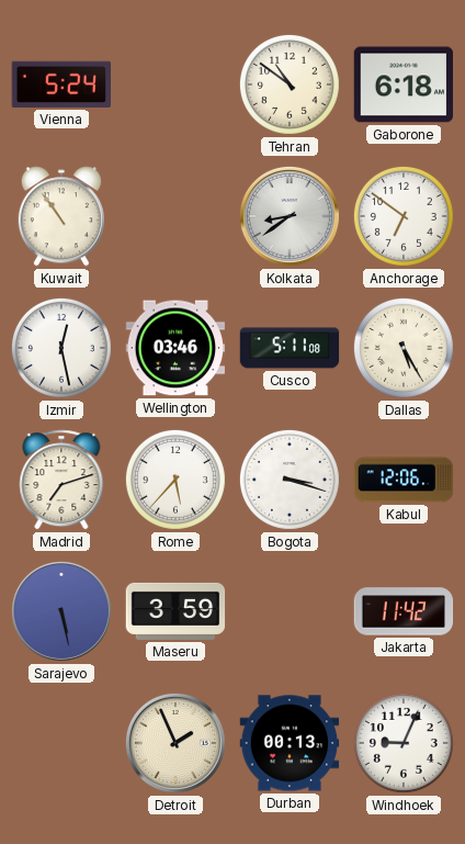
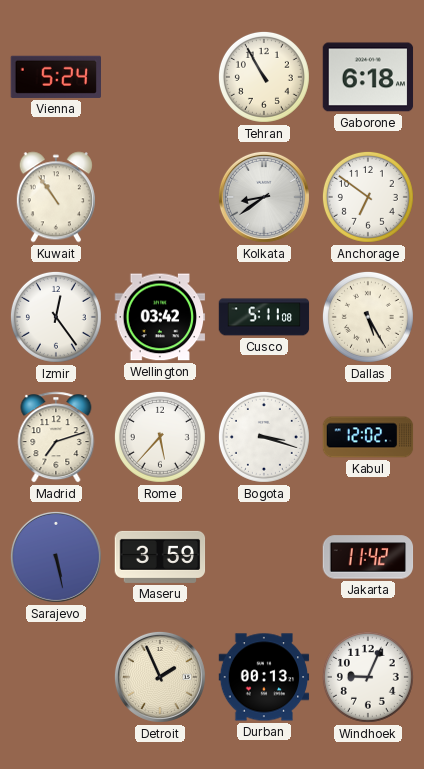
Tehran: 10:51 -> 10:55
Izmir: 12:28 -> 12:24
Wellington: 03:46 -> 03:42
Kabul: 12:06 -> 12:02
